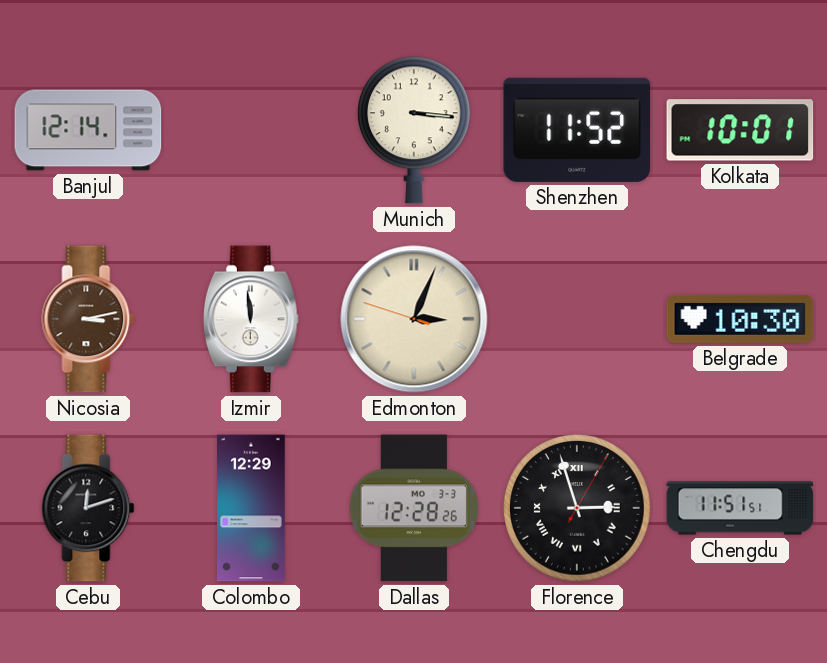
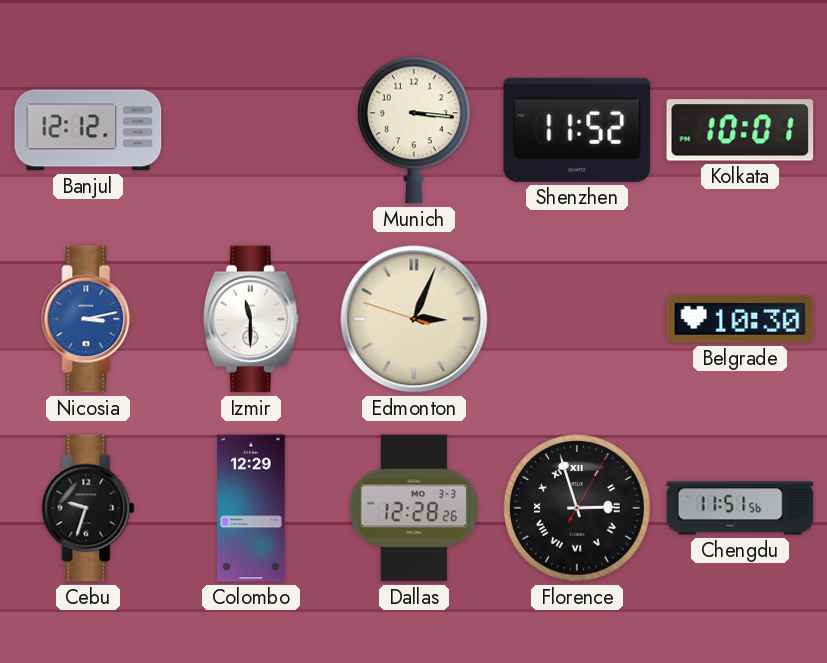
Banjul: 12:14 -> 12:12
Nicosia dial: brown -> blue
Izmir: 11:59 -> 11:30
Cebu: 12:12 -> 9:33
Chengdu: 11:51:51 -> 11:51:56
